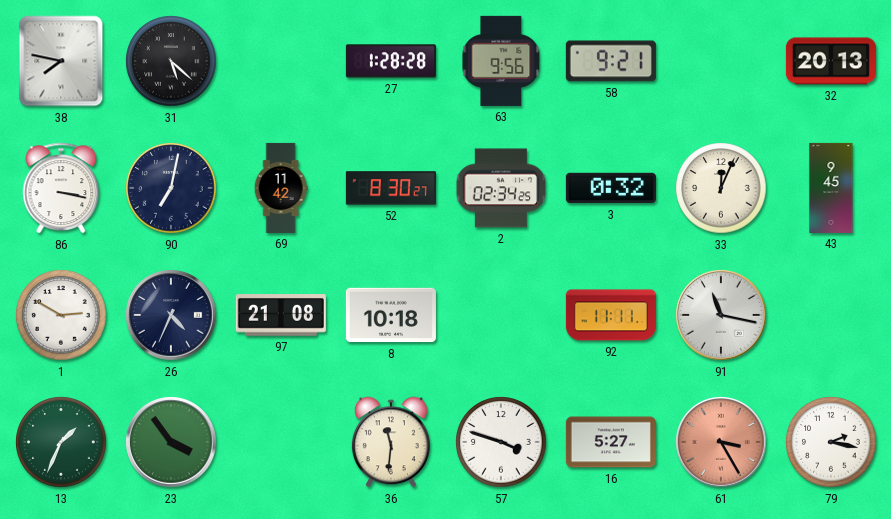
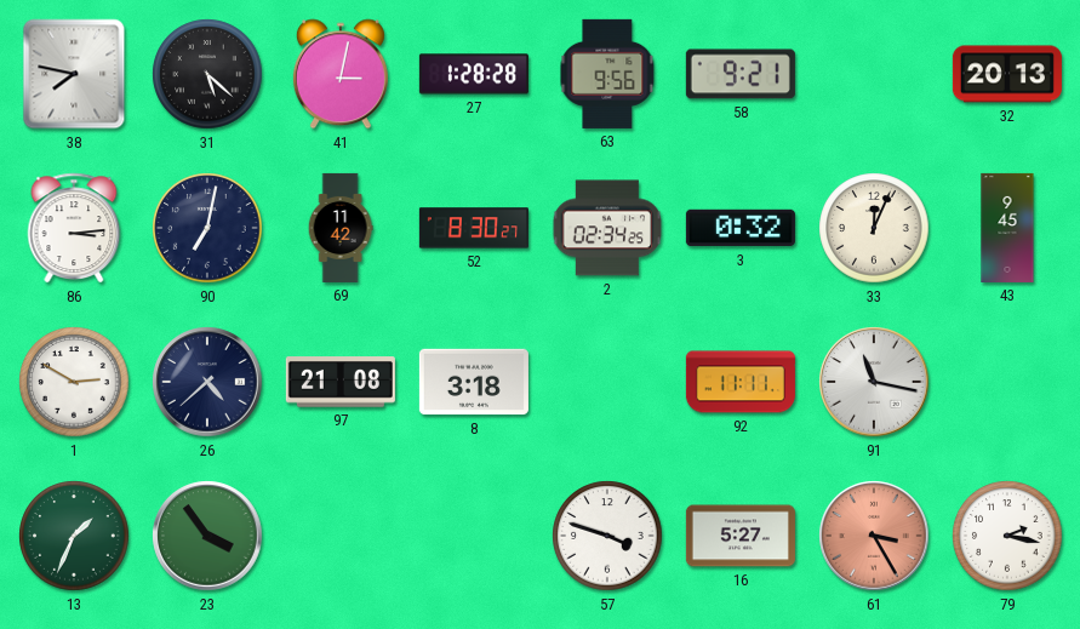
41: none -> 3:02
86: 3:17 -> 3:14
26: 4:34 -> 4:38
8: 10:18 -> 3:18
36: 11:31 -> none
